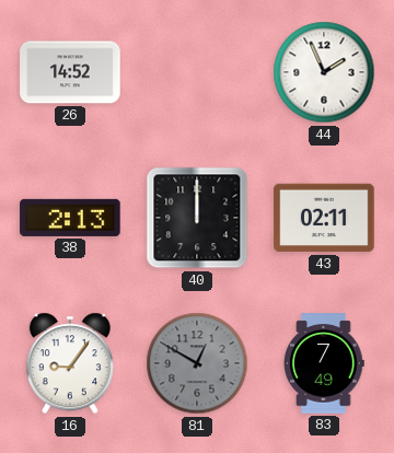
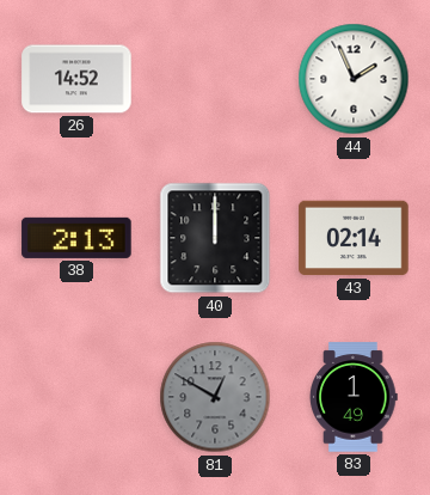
43: 02:11 -> 02:14
16: 9:06 -> none
83: 7:49 -> 1:49
